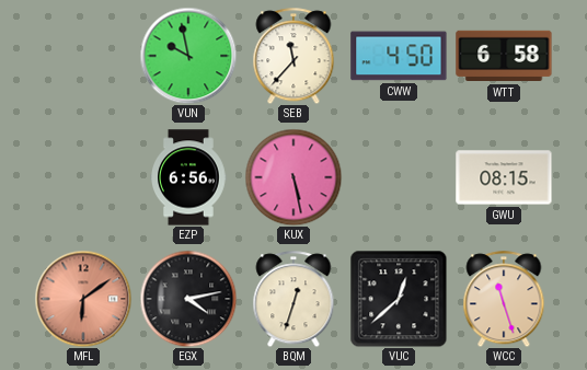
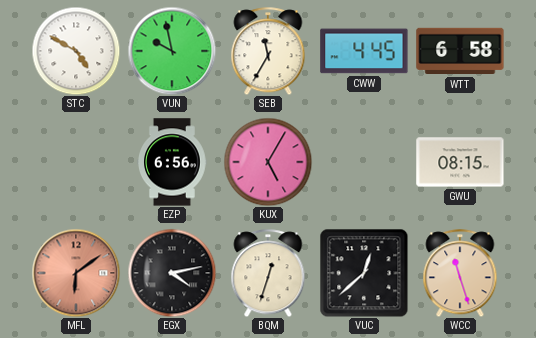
STC: none -> 4:50
SEB: 11:37 -> 11:35
CWW: 4:50 -> 4:45
KUX: 5:28 -> 5:05
